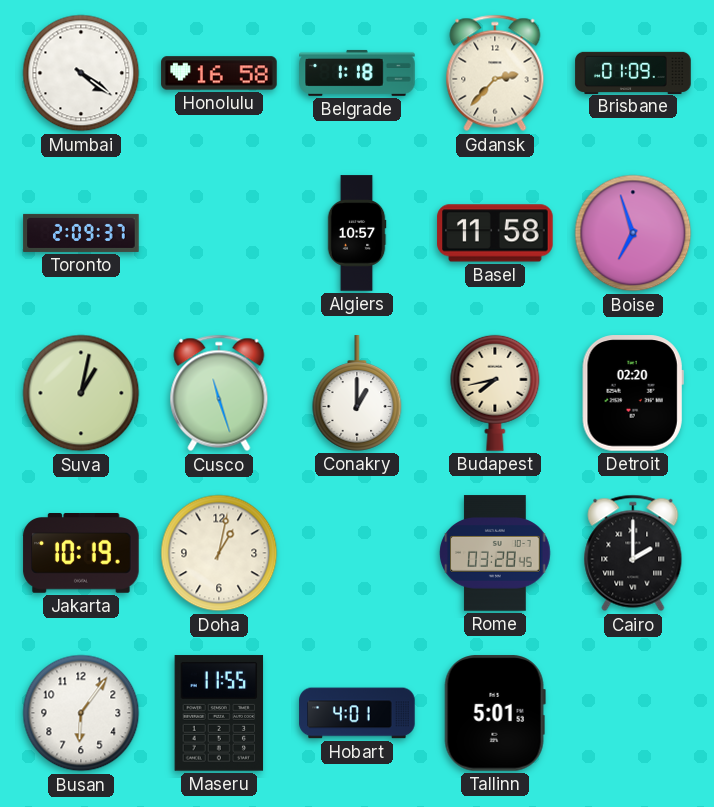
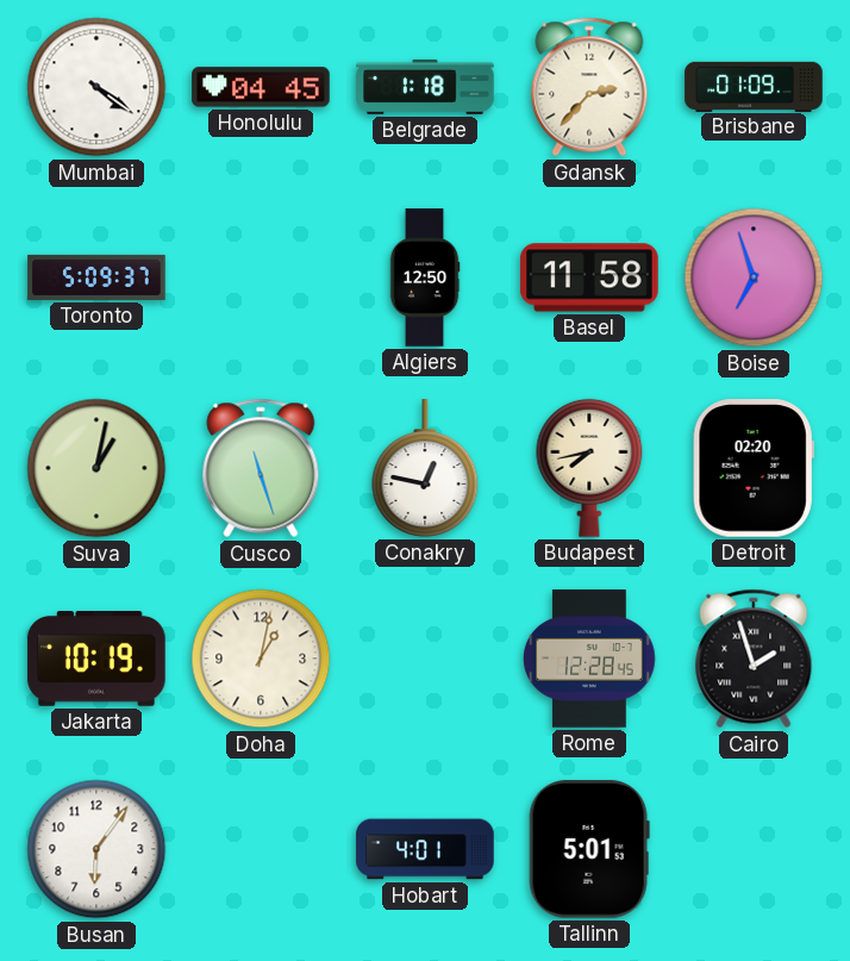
Honolulu: 16:58 -> 04:45
Toronto: 2:09 -> 5:09
Algiers: 10:57 -> 12:50
Conakry: 1:00 -> 12:47
Rome: 03:28 -> 12:28
Cairo: 2:00 -> 1:57
Maseru: 11:55 -> none
